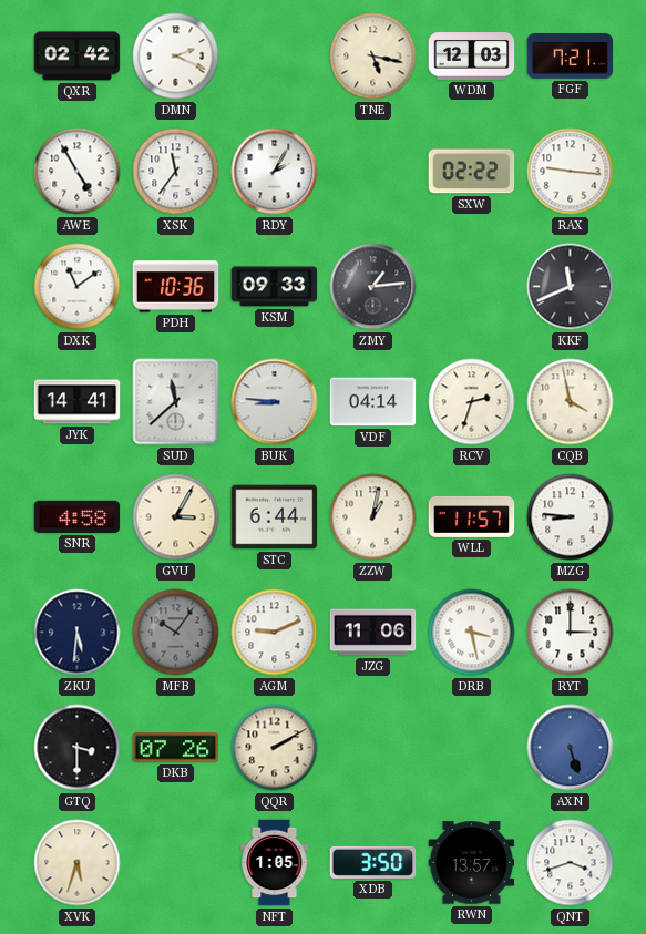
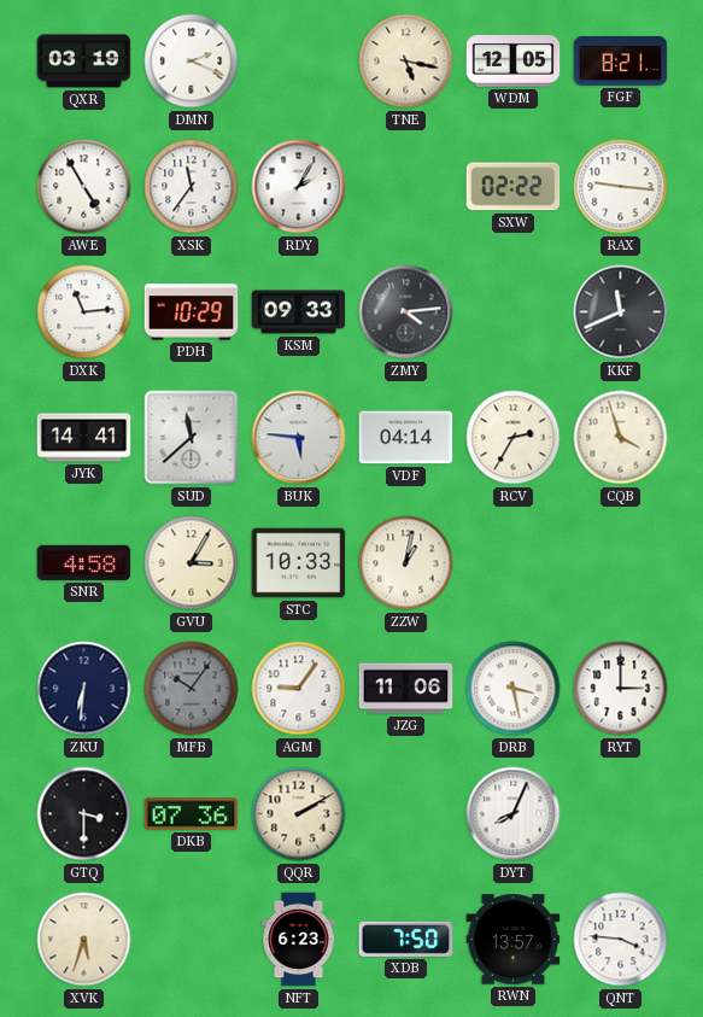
QXR: 02:42 -> 03:19
WDM: 12:03 -> 12:05
FGF: 7:21 -> 8:21
DXK: 11:09 -> 11:14
PDH: 10:36 -> 10:29
ZMY: 1:14 -> 4:14
BUK: 8:46 -> 5:46
RCV: 2:33 -> 2:35
CQB: 3:58 -> 3:57
STC: 6:44 -> 10:33
WLL: 11:57 -> none
MZG: 8:46 -> none
ZKU: 5:31 -> 6:31
AGM: 9:11 -> 9:06
DKB: 07:26 -> 07:36
DYT: none -> 8:04
AXN: 5:27 -> none
NFT: 1:05 -> 6:23
XDB: 3:50 -> 7:50
QNT: 3:42 -> 3:46
